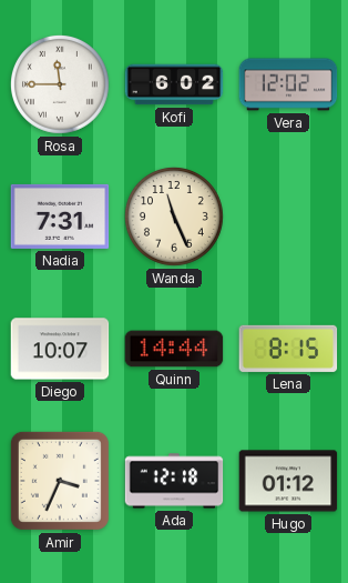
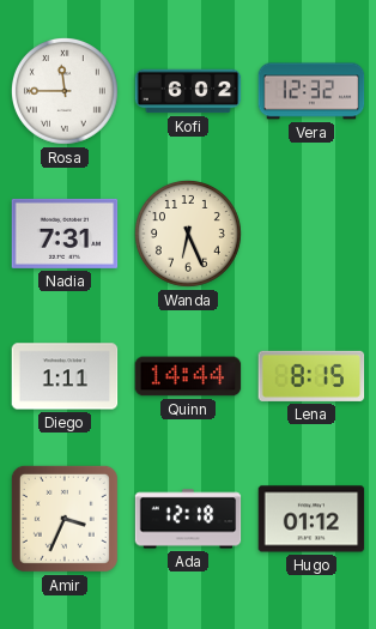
Vera: 12:02 -> 12:32
Wanda: 11:26 -> 6:26
Diego: 10:07 -> 1:11
